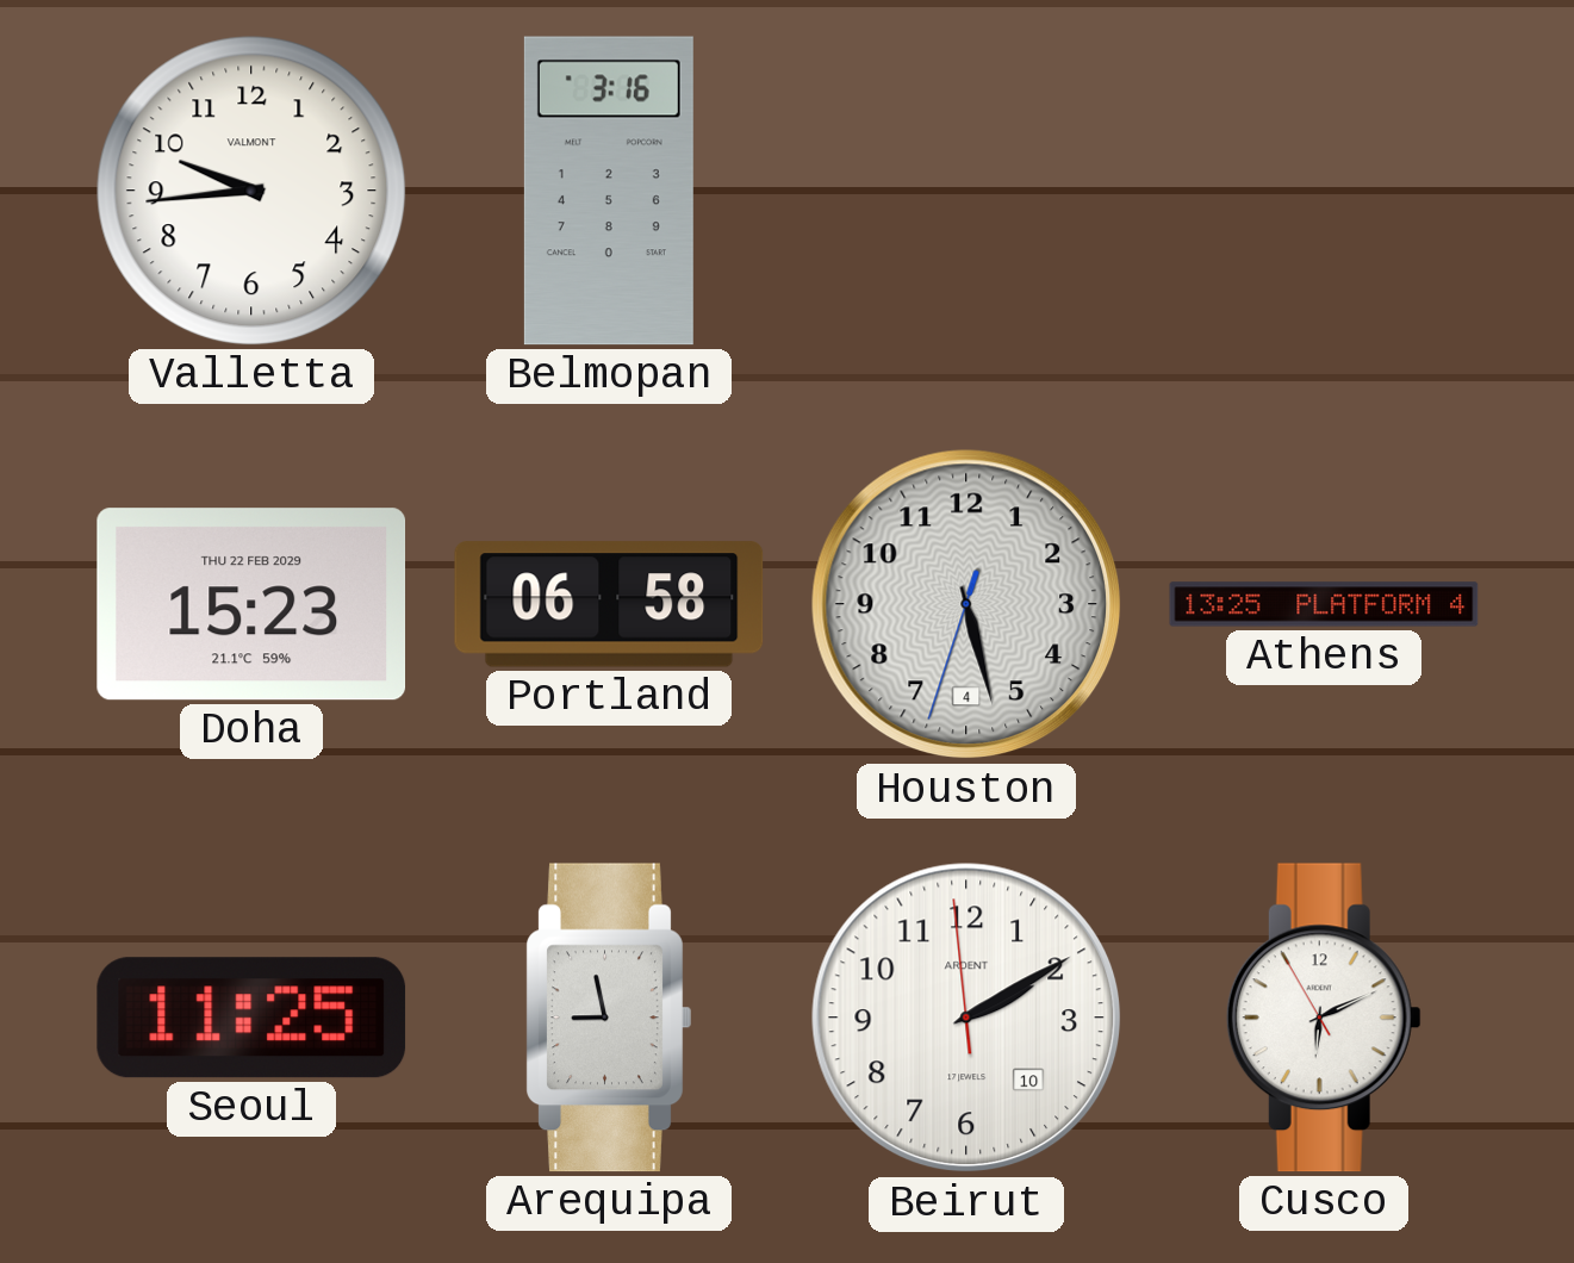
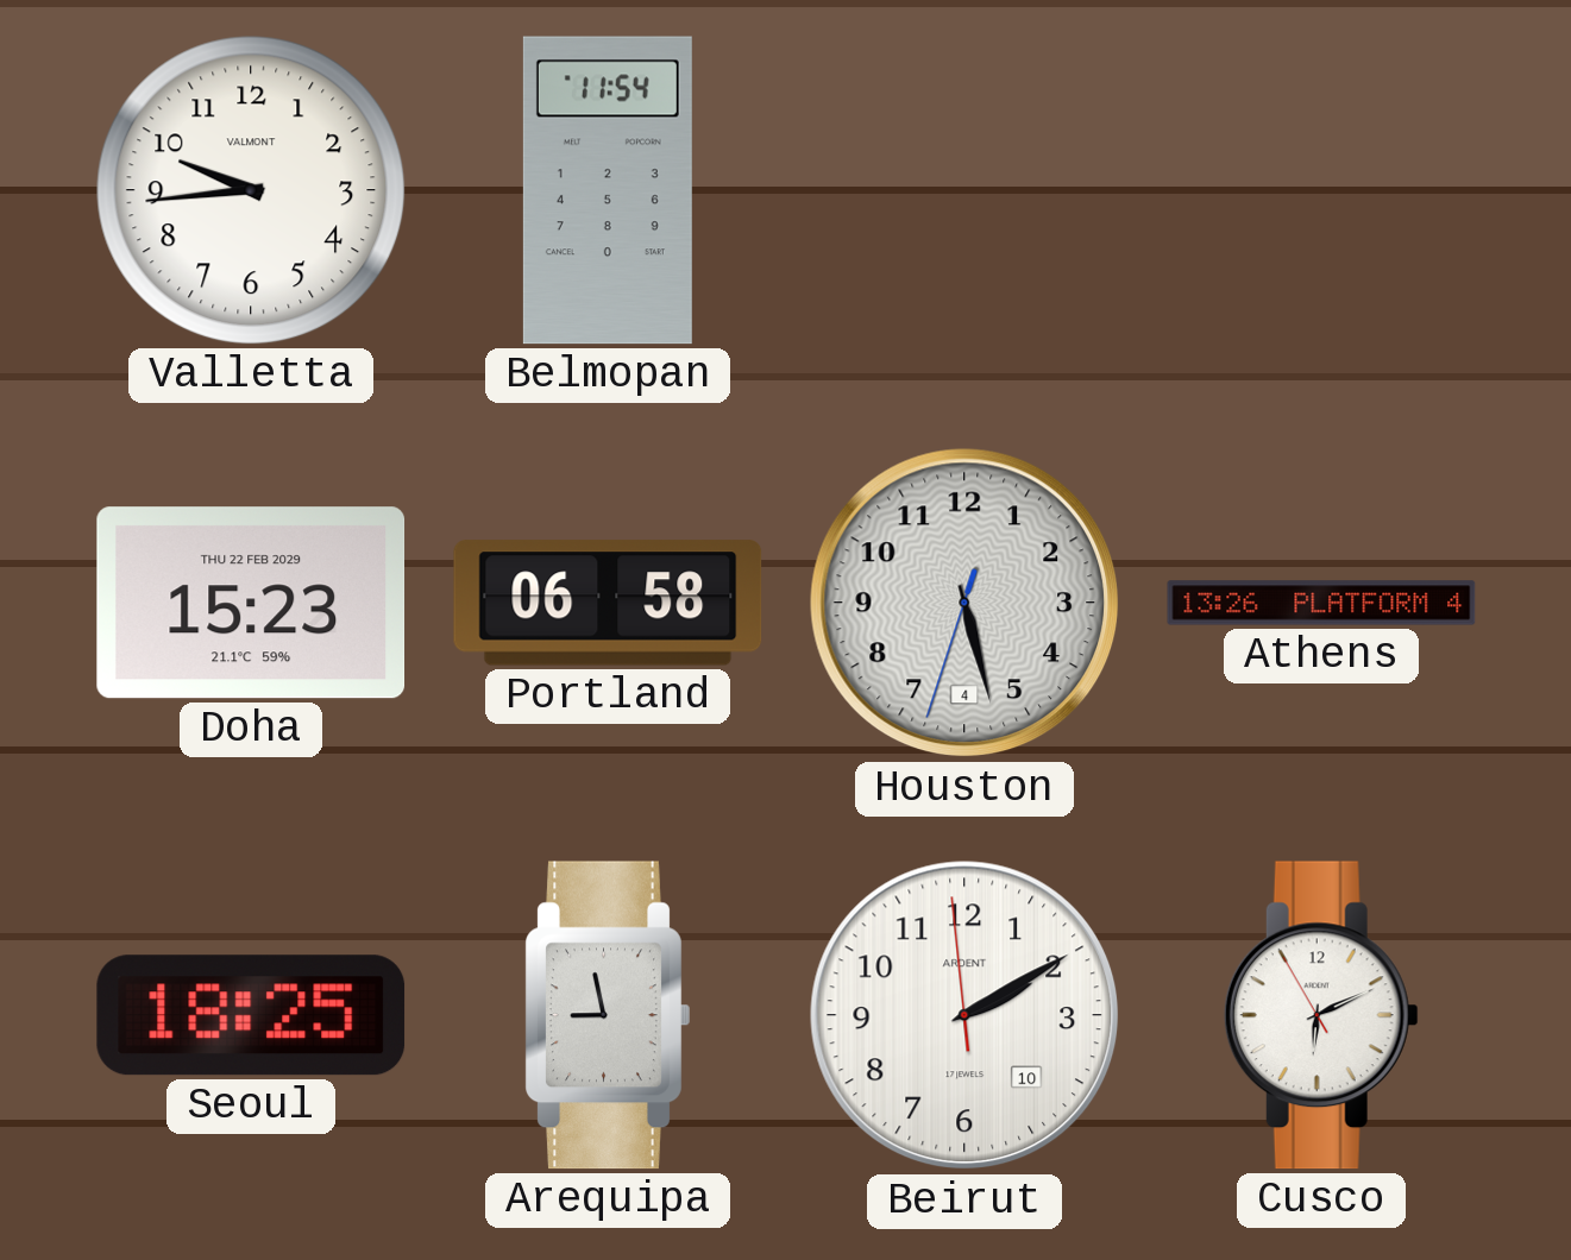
Belmopan: 3:16 -> 11:54
Athens: 13:25 -> 13:26
Seoul: 11:25 -> 18:25
